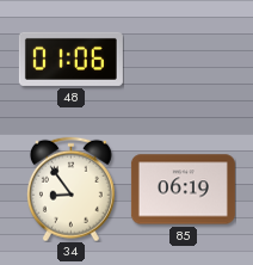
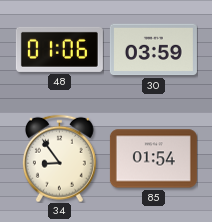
30: none -> 03:59
85: 06:19 -> 01:54
